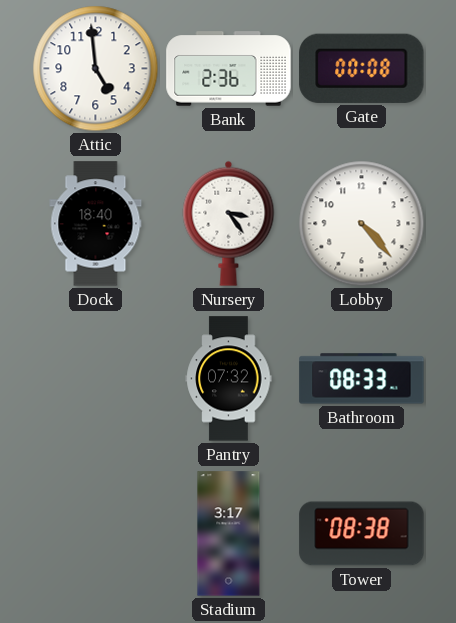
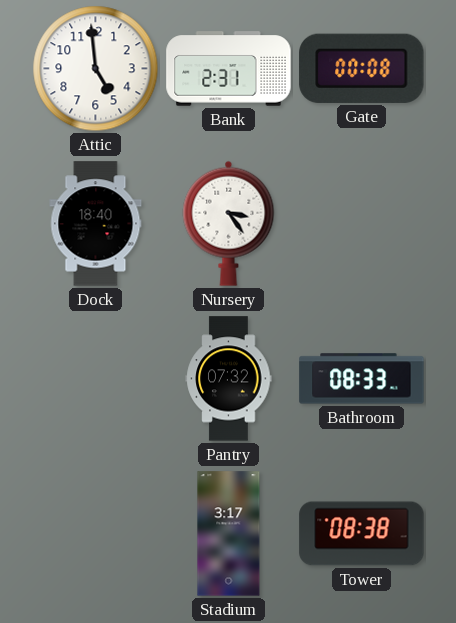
Bank: 2:36 -> 2:31
Lobby: 4:23 -> none
